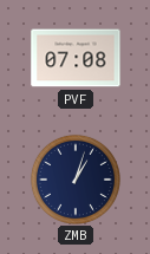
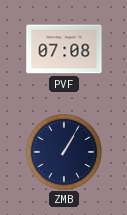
ZMB: 1:03 -> 1:05
